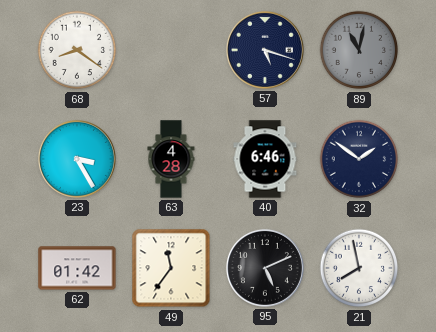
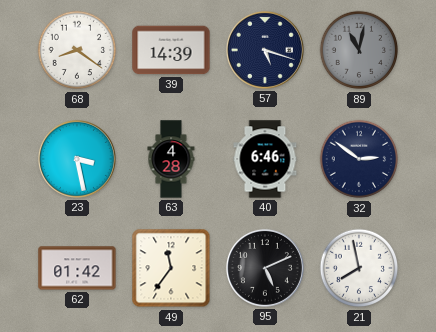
39: none -> 14:39
23: 3:25 -> 3:28
32: 1:51 -> 2:51
